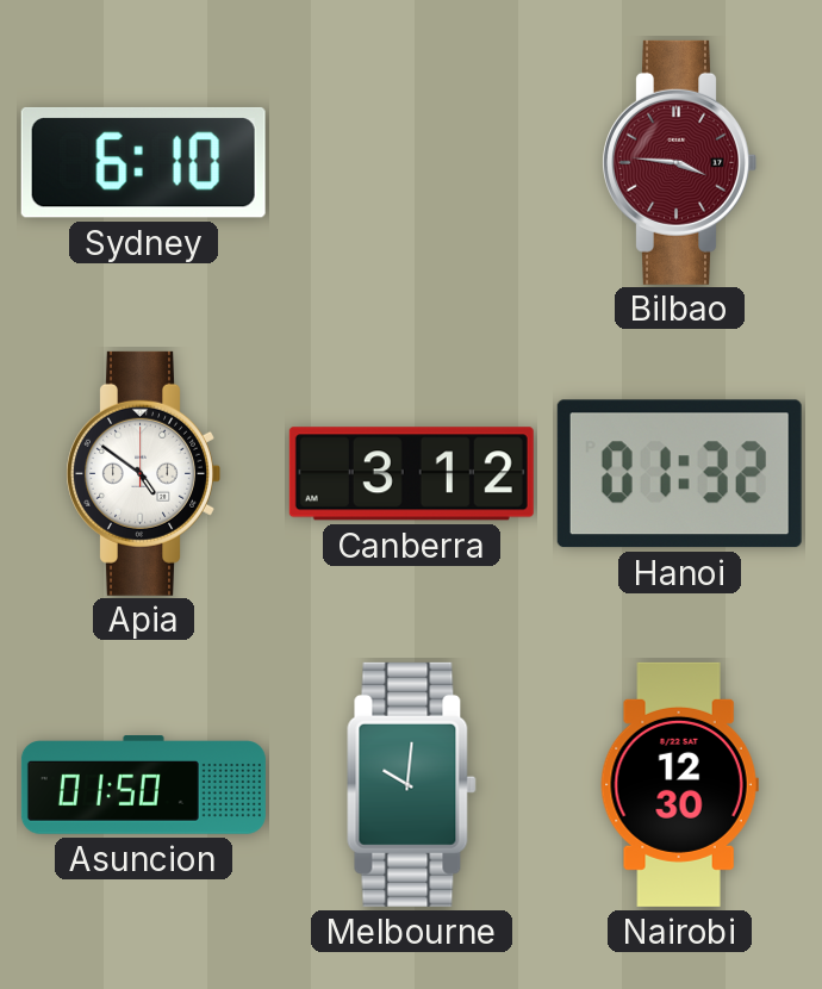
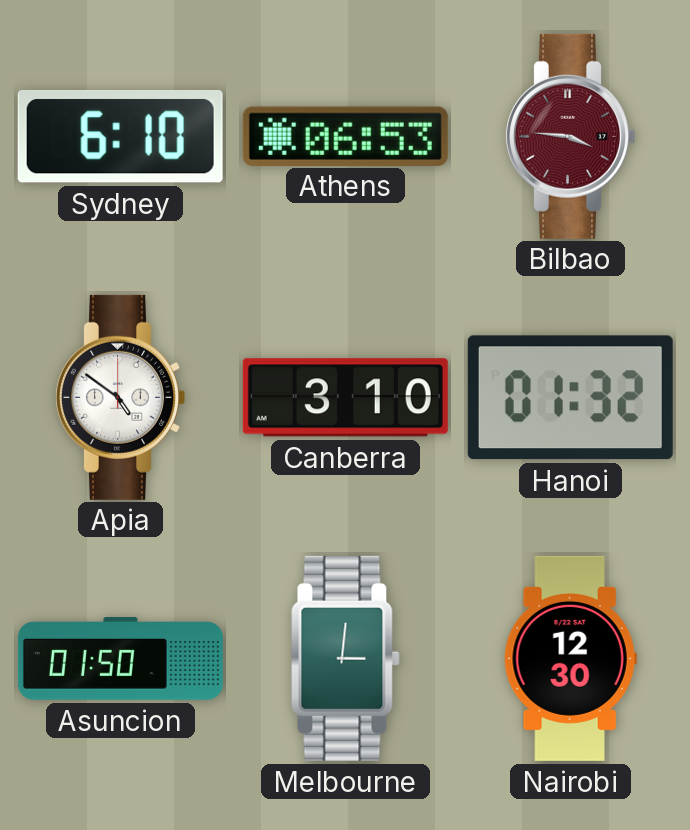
Athens: none -> 06:53
Canberra: 3:12 -> 3:10
Melbourne: 10:01 -> 3:01
